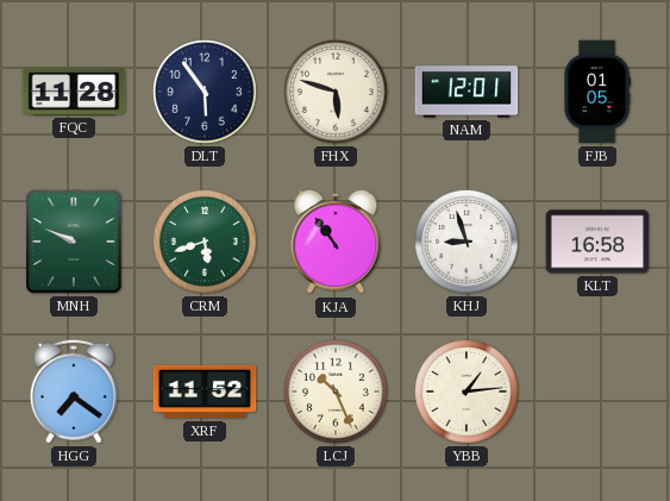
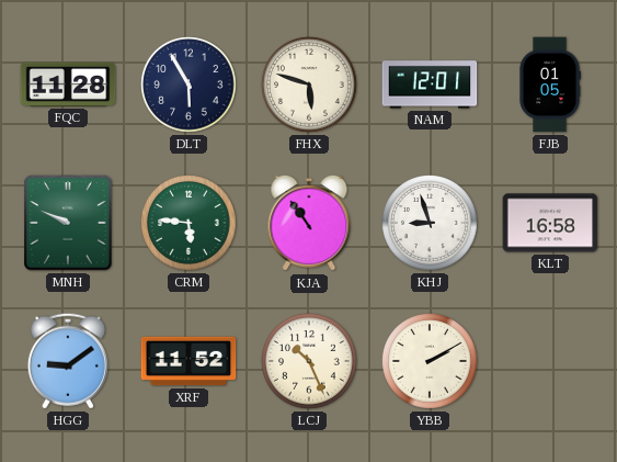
DLT: 5:54 -> 5:55
CRM: 5:42 -> 5:46
HGG: 7:21 -> 9:09
YBB: 1:14 -> 2:10
